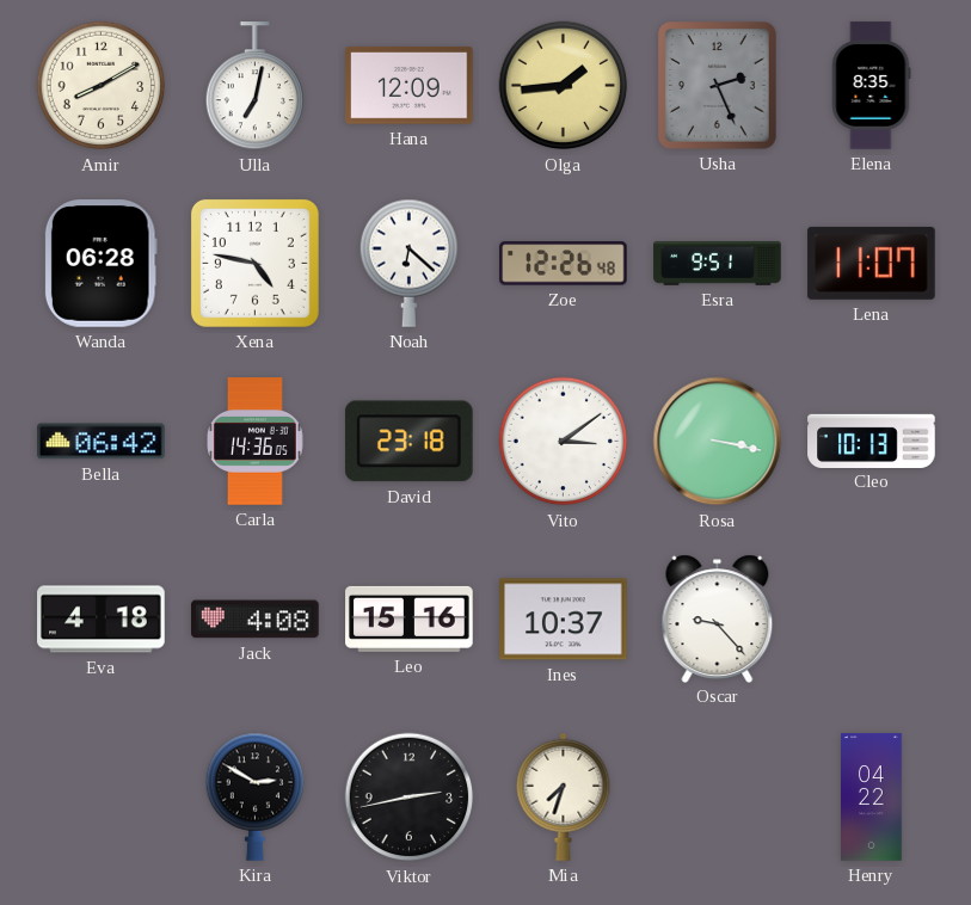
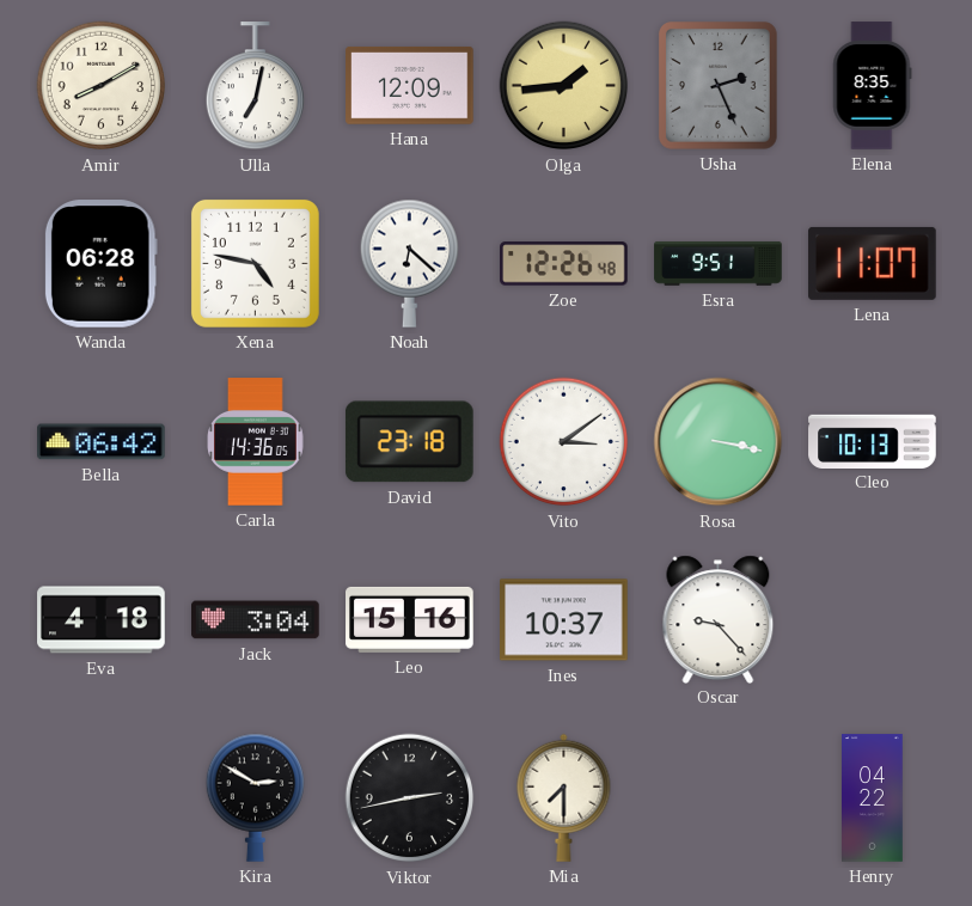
Jack: 4:08 -> 3:04
Mia: 7:33 -> 7:30
